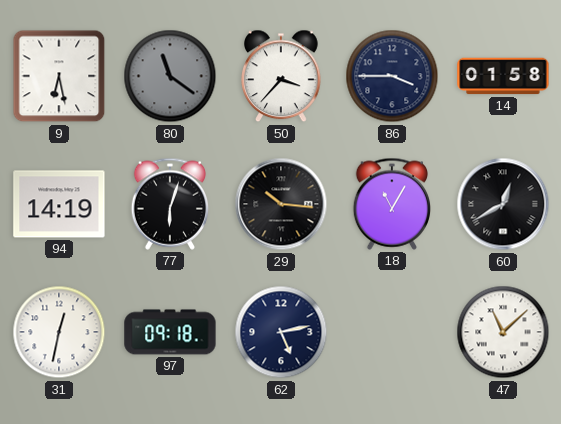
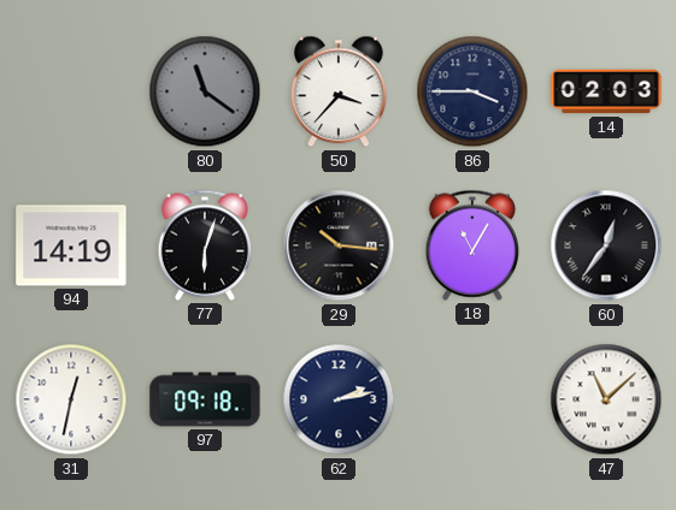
9: 6:28 -> none
14: 01:58 -> 02:03
60: 12:40 -> 12:36
62: 5:13 -> 2:13
